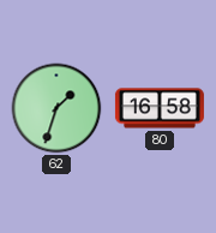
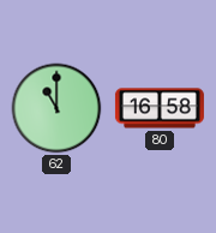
62: 1:33 -> 11:00
